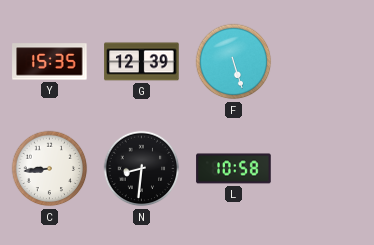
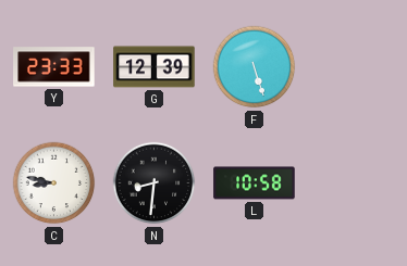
Y: 15:35 -> 23:33
C: 8:44 -> 8:47
